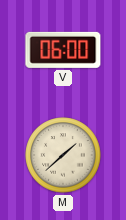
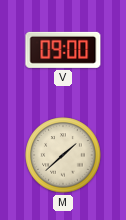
V: 06:00 -> 09:00
